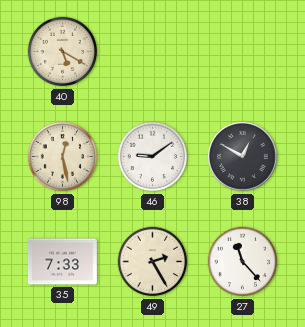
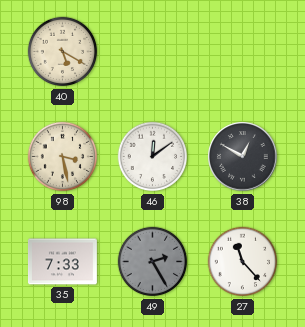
98: 12:28 -> 3:28
46: 9:09 -> 12:09
49 dial: cream -> grey
